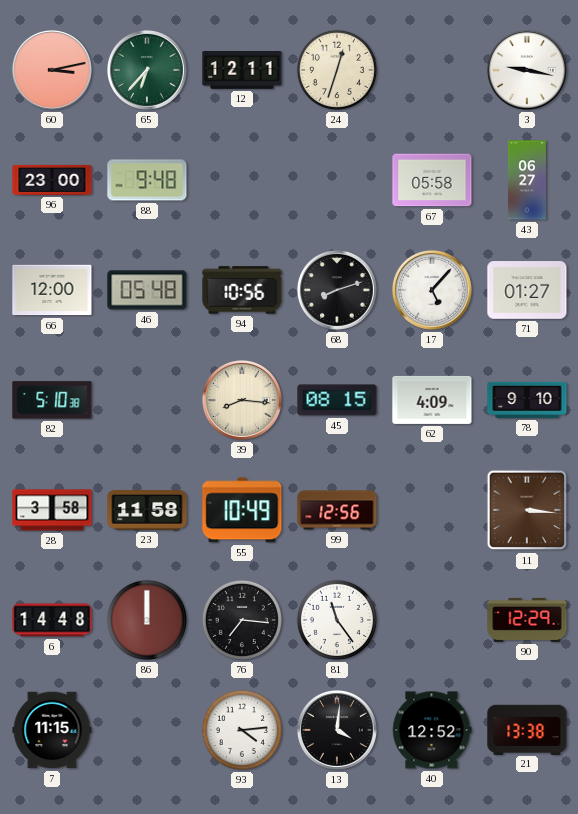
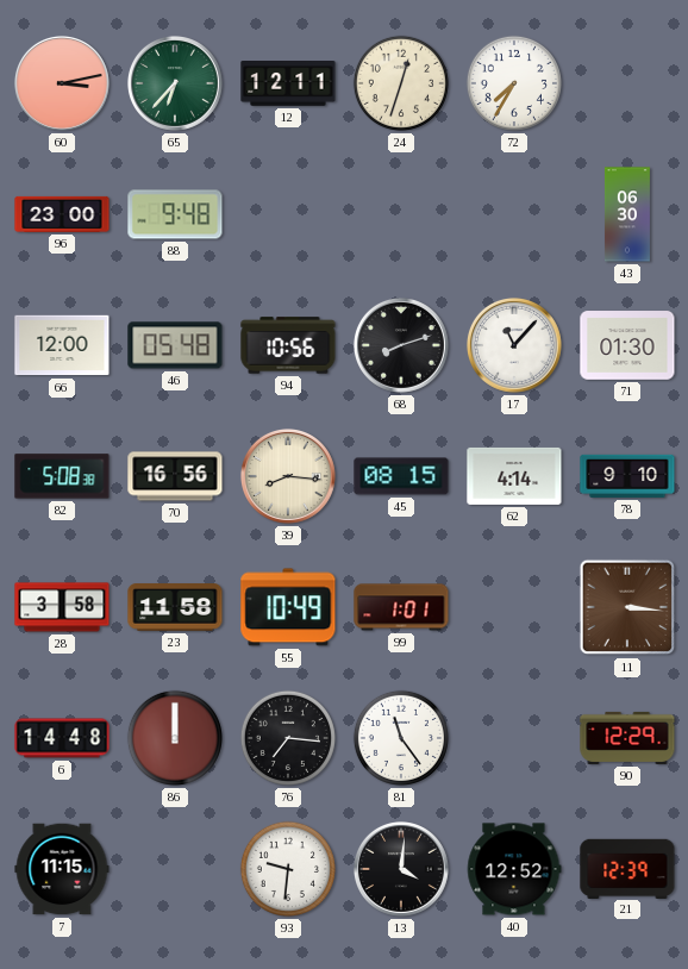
72: none -> 7:35
3: 9:17 -> none
67: 05:58 -> none
43: 06:27 -> 06:30
17: 5:07 -> 11:07
71: 01:27 -> 01:30
82: 5:10 -> 5:08
70: none -> 16:56
62: 4:09 -> 4:14
99: 12:56 -> 1:01
93: 4:14 -> 9:31
21: 13:38 -> 12:39
